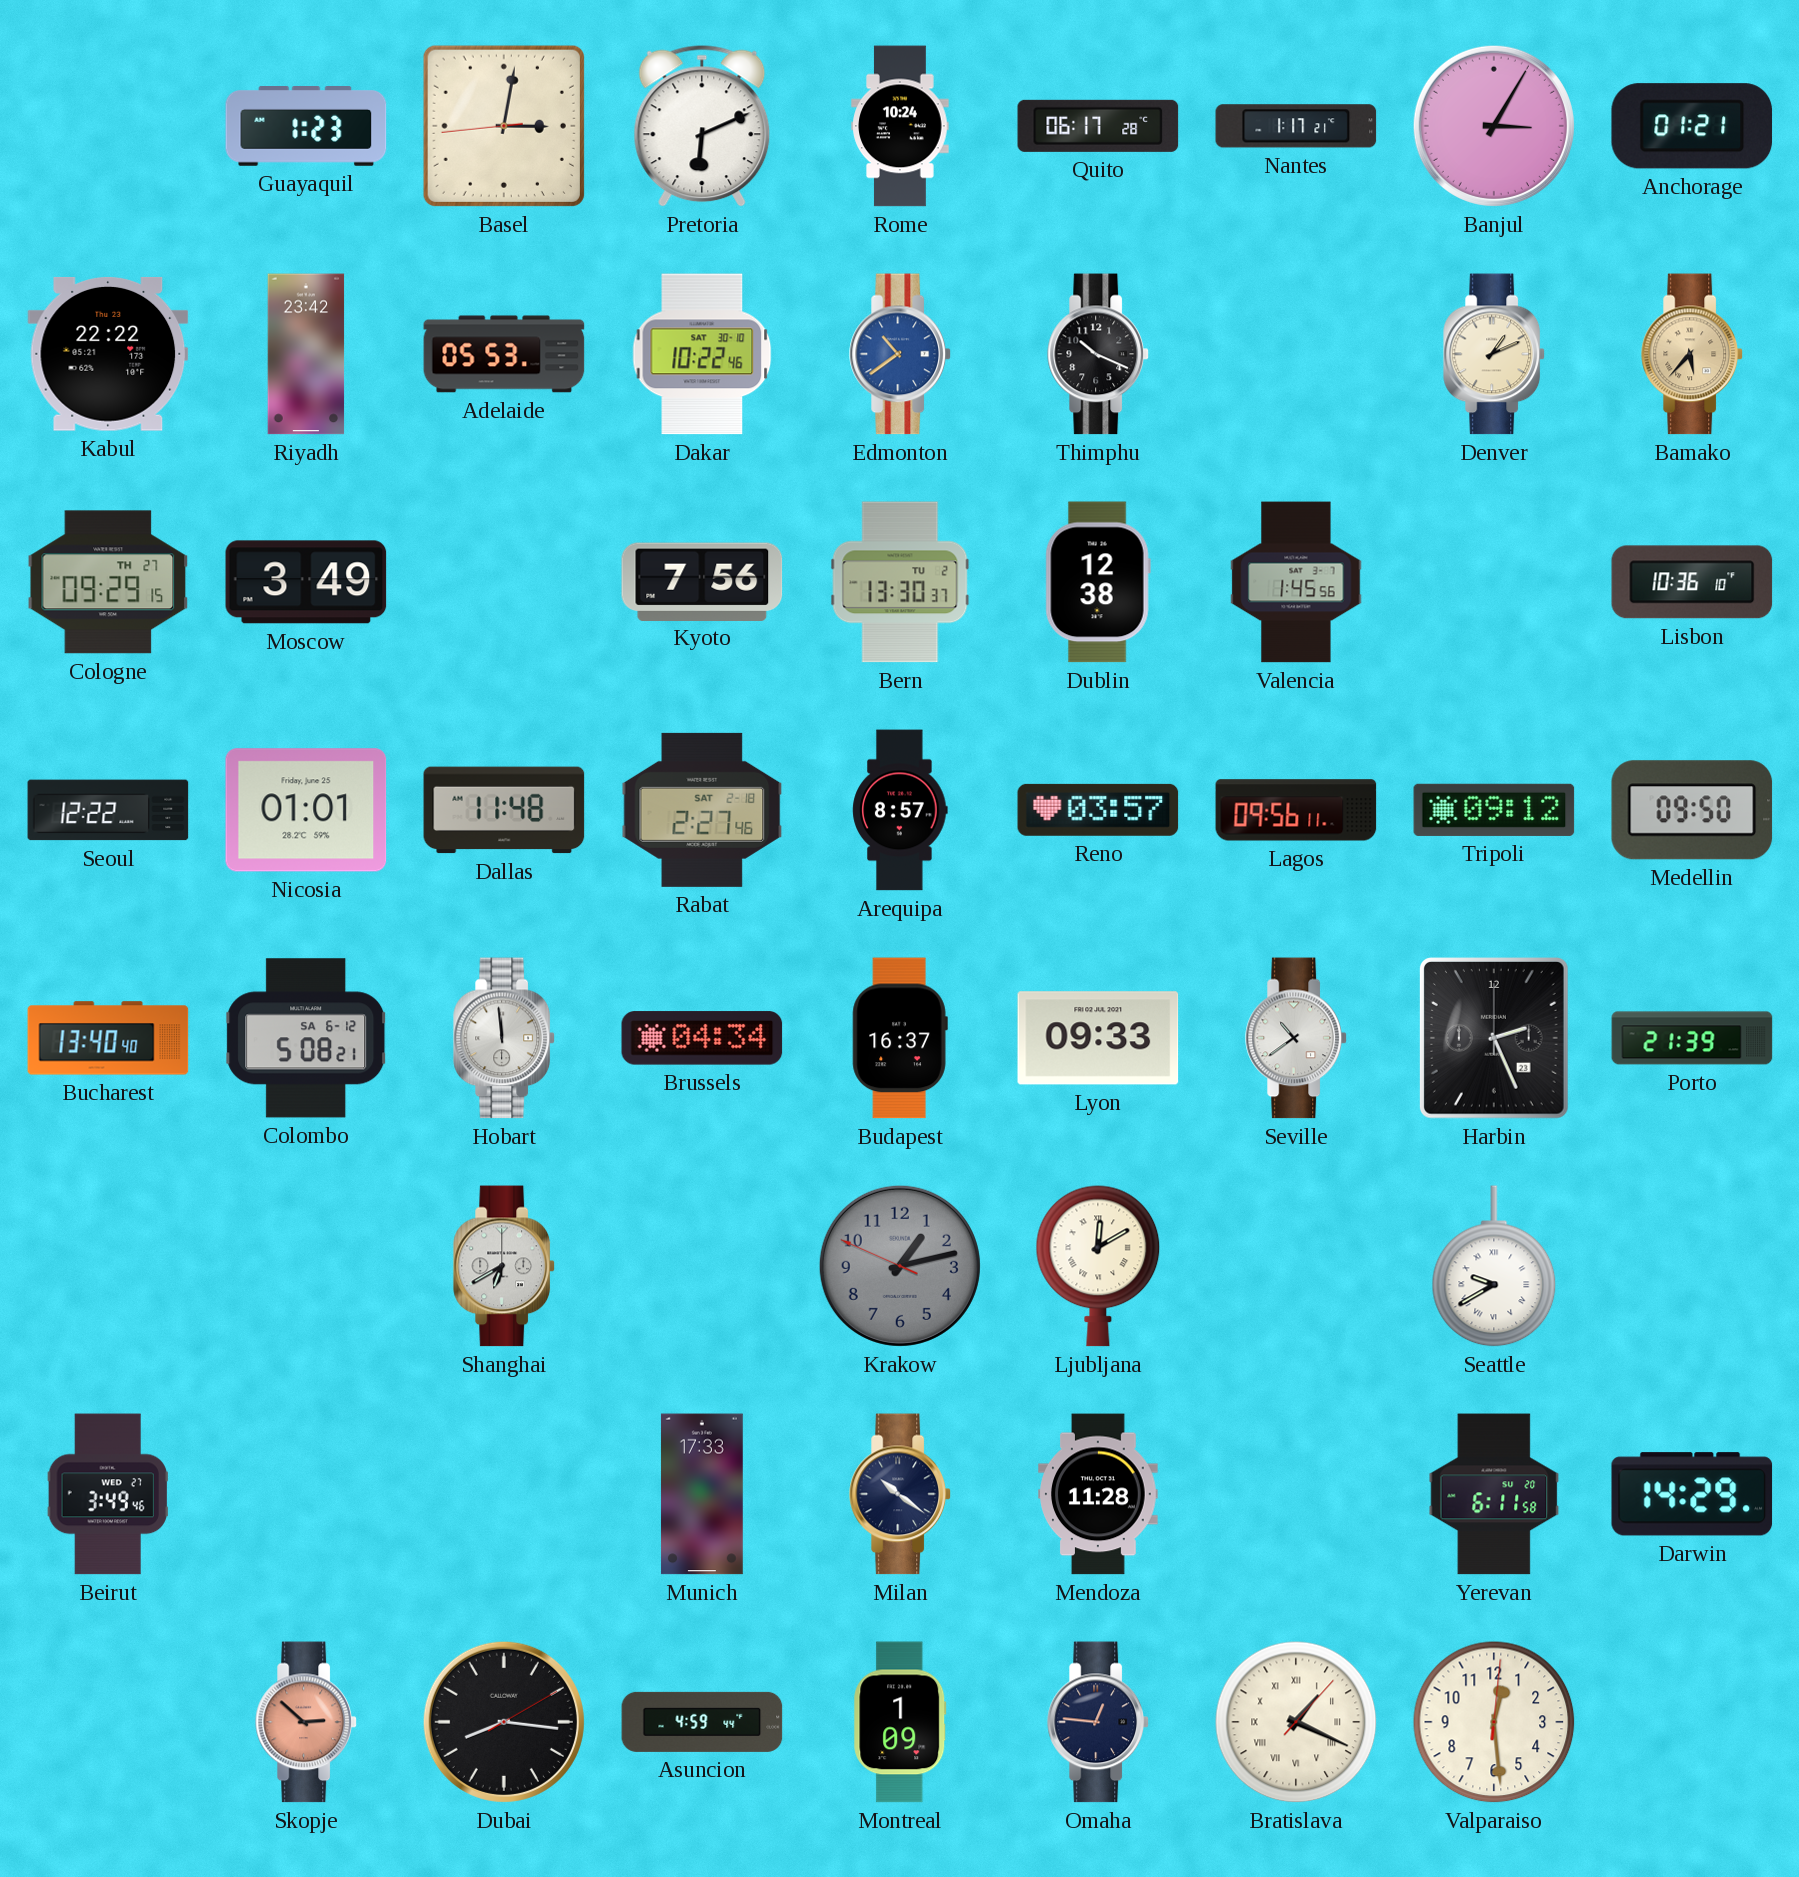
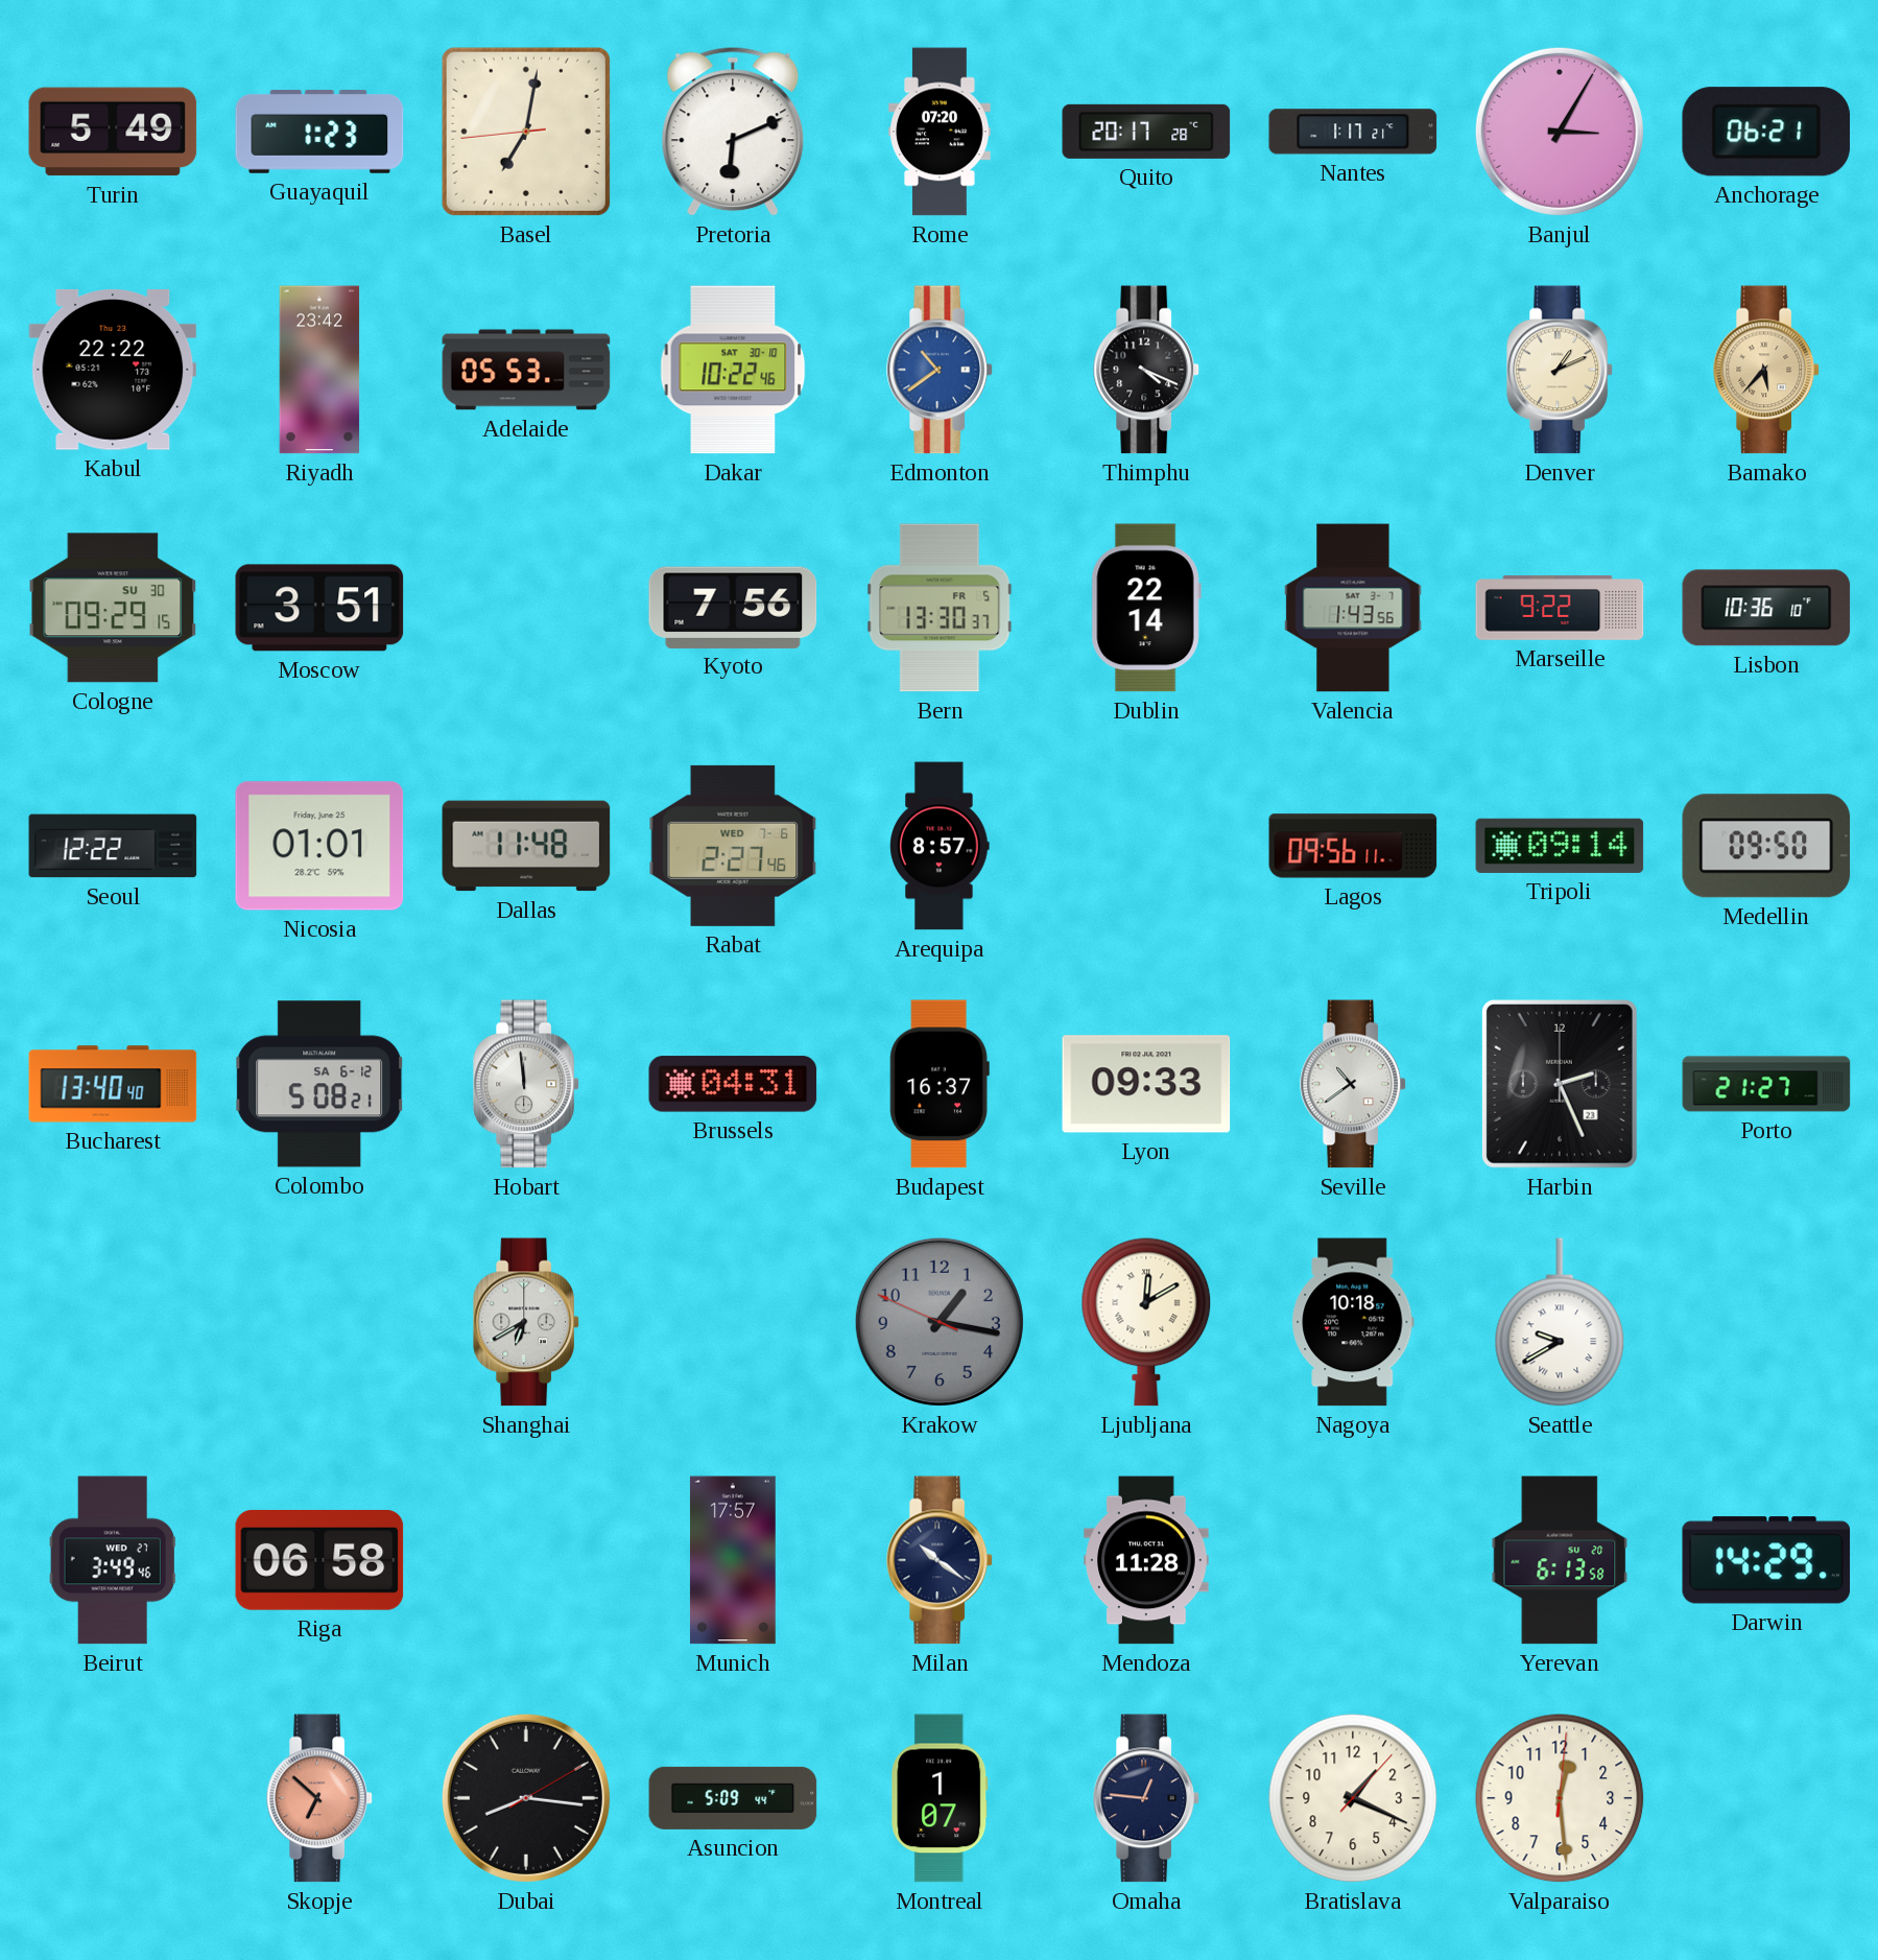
Turin: none -> 5:49
Basel: 3:01 -> 7:01
Rome: 10:24 -> 07:20
Quito: 06:17 -> 20:17
Anchorage: 01:21 -> 06:21
Thimphu: 10:19 -> 4:19
Cologne date: TH 27 -> SU 30
Moscow: 3:49 -> 3:51
Bern date: TU 2 -> FR 5
Dublin: 12:38 -> 22:14
Valencia: 1:45 -> 1:43
Marseille: none -> 9:22
Rabat date: SAT 2-18 -> WED 7-6
Reno: 03:57 -> none
Tripoli: 09:12 -> 09:14
Brussels: 04:34 -> 04:31
Porto: 21:39 -> 21:27
Krakow: 1:12 -> 1:16
Nagoya: none -> 10:18
Riga: none -> 06:58
Munich: 17:33 -> 17:57
Yerevan: 6:11 -> 6:13
Skopje: 2:52 -> 6:52
Asuncion: 4:59 -> 5:09
Montreal: 1:09 -> 1:07
Bratislava numerals: Roman -> Arabic
